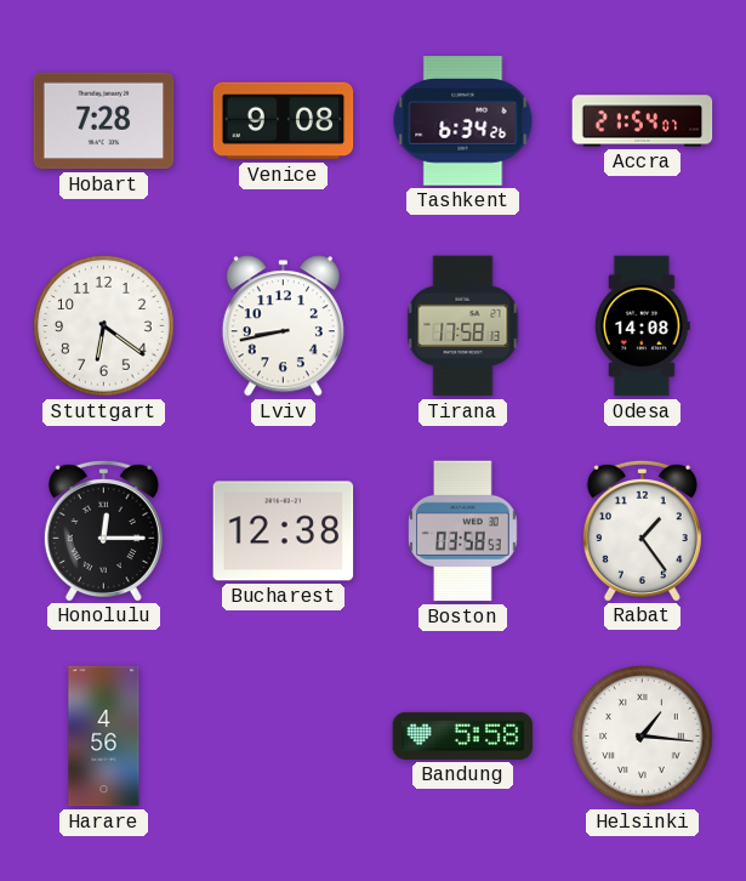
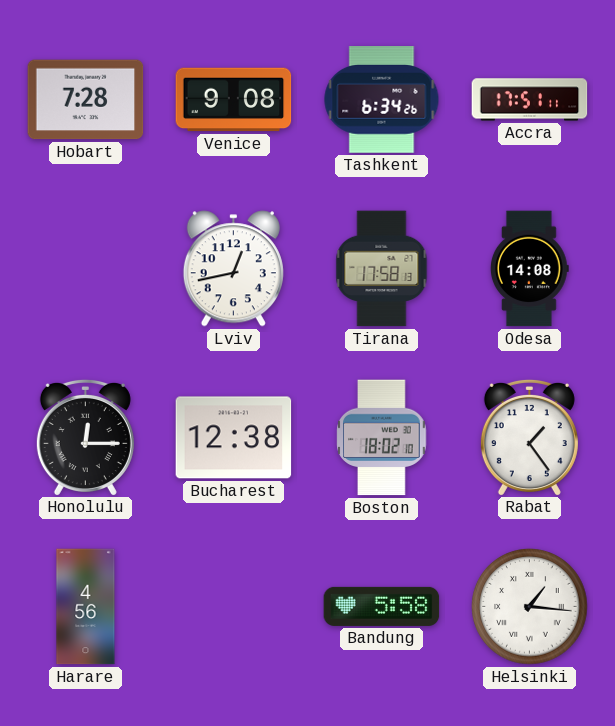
Accra: 21:54 -> 17:51
Stuttgart: 6:21 -> none
Lviv: 8:43 -> 12:43
Boston: 03:58 -> 18:02
